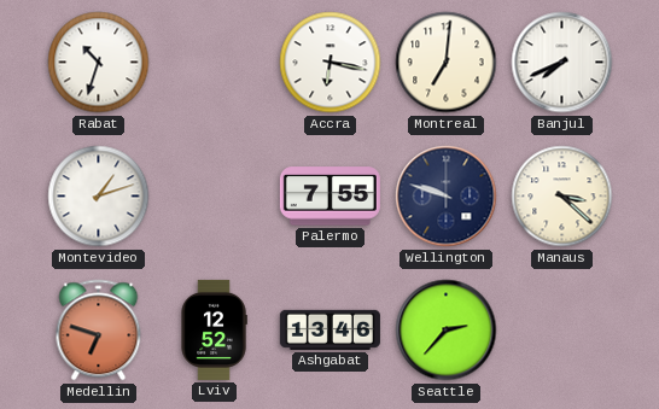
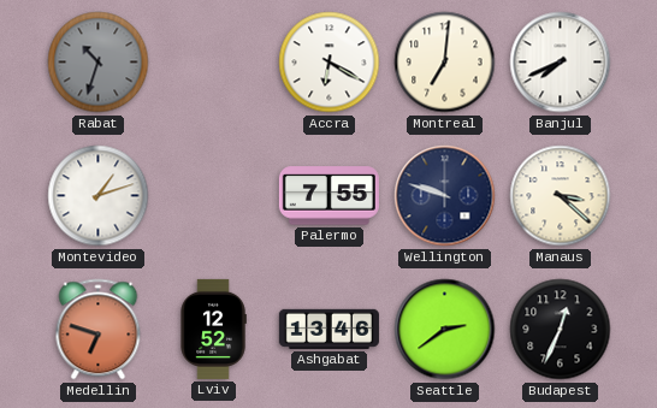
Rabat dial: white -> grey
Accra: 6:17 -> 6:20
Seattle: 2:37 -> 2:39
Budapest: none -> 12:34
